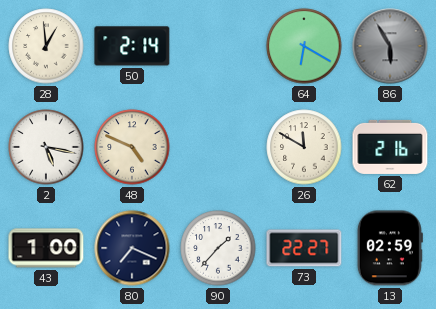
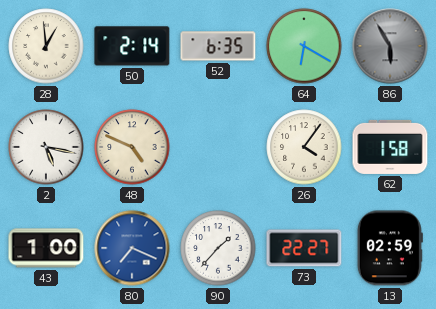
52: none -> 6:35
26: 11:50 -> 4:06
62: 2:16 -> 1:58
80 dial: navy -> blue
